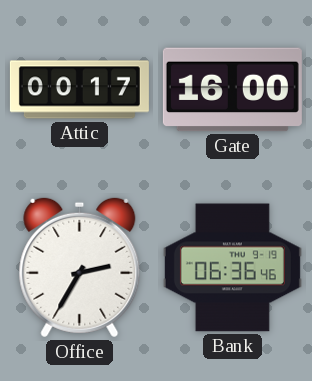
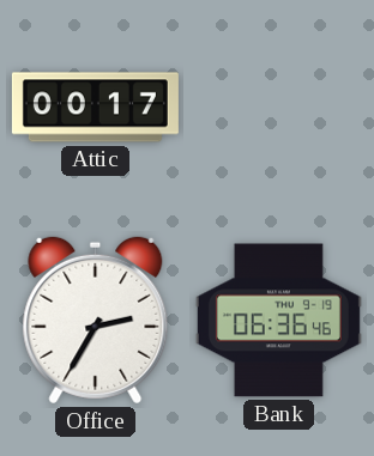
Gate: 16:00 -> none
